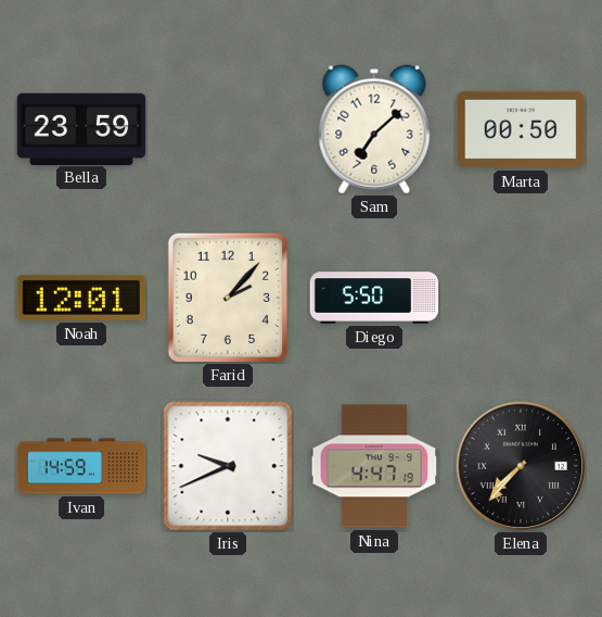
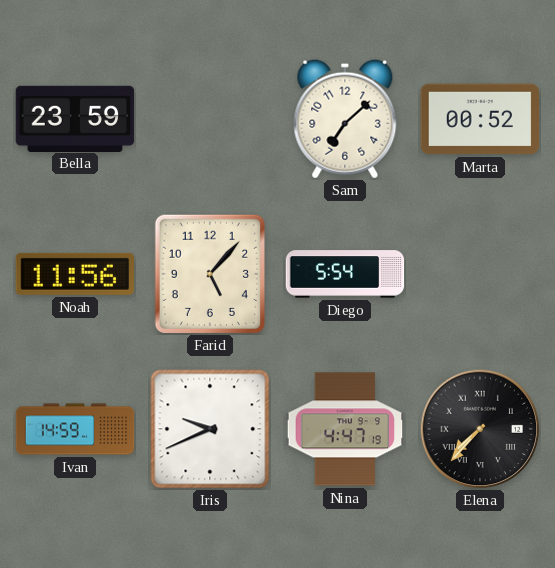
Marta: 00:50 -> 00:52
Noah: 12:01 -> 11:56
Farid: 2:07 -> 5:07
Diego: 5:50 -> 5:54
